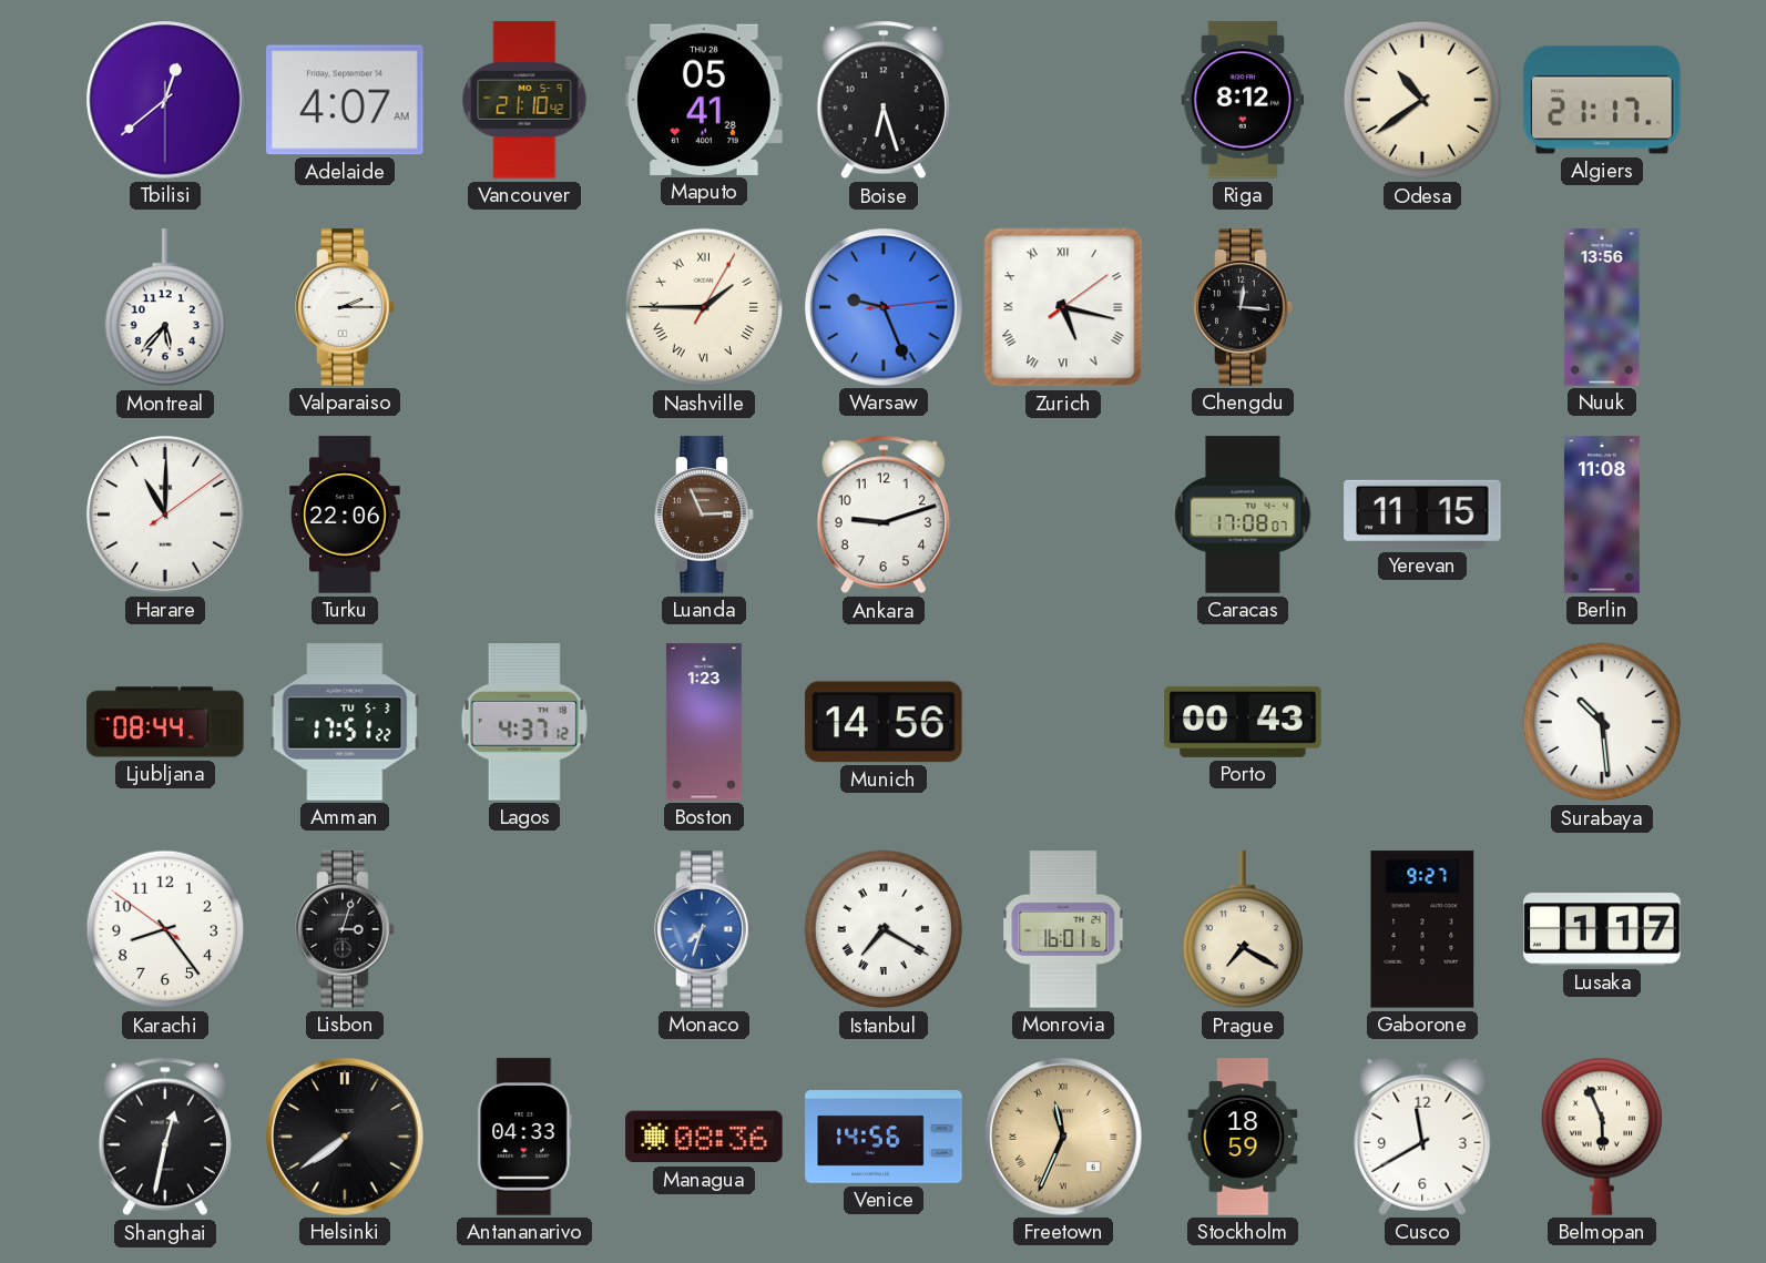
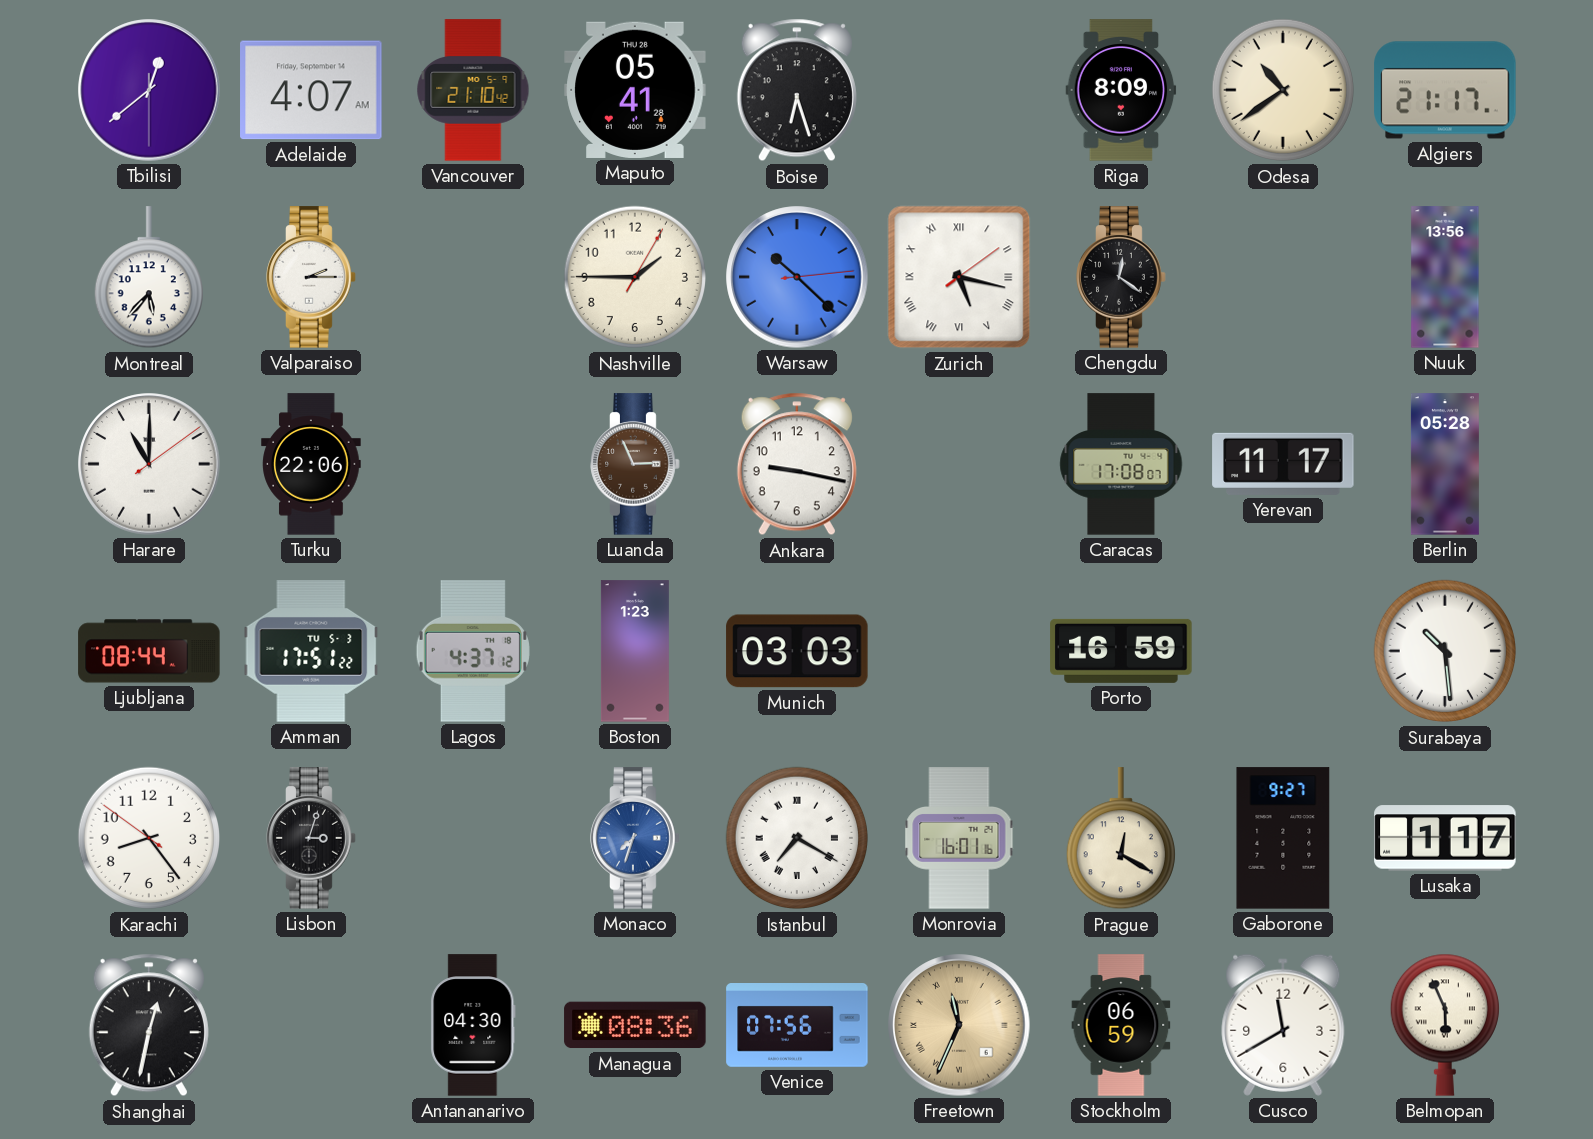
Riga: 8:12 -> 8:09
Nashville numerals: Roman -> Arabic
Warsaw: 9:26 -> 10:22
Chengdu: 12:16 -> 12:21
Ankara: 9:12 -> 9:17
Yerevan: 11:15 -> 11:17
Berlin: 11:08 -> 05:28
Munich: 14:56 -> 03:03
Porto: 00:43 -> 16:59
Prague: 7:20 -> 12:20
Helsinki: 7:39 -> none
Antananarivo: 04:33 -> 04:30
Venice: 14:56 -> 07:56
Stockholm: 18:59 -> 06:59
